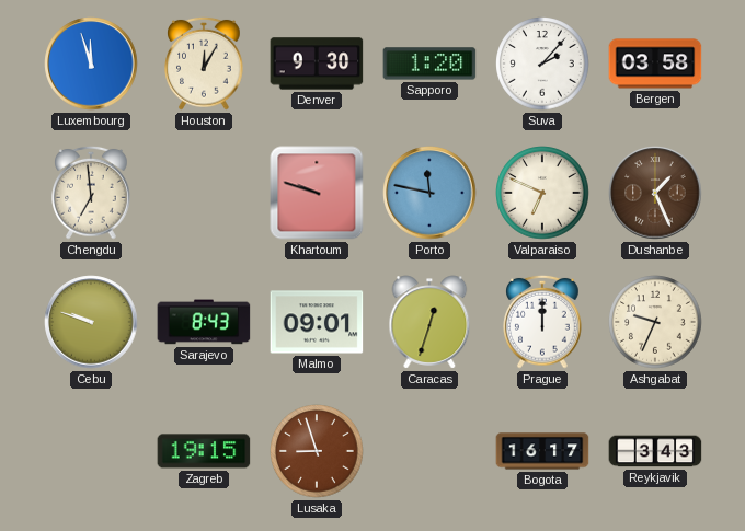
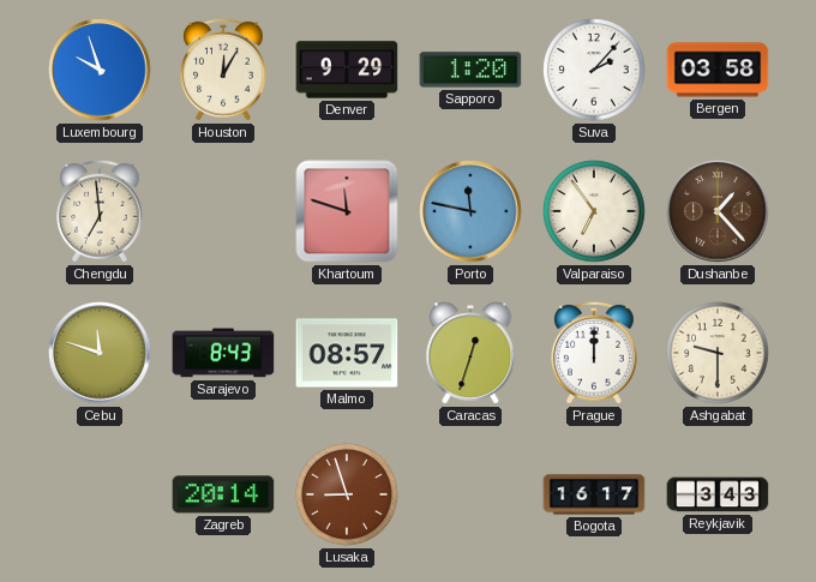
Luxembourg: 11:57 -> 9:57
Denver: 9:30 -> 9:29
Khartoum: 9:48 -> 11:48
Valparaiso: 6:49 -> 6:54
Dushanbe: 1:26 -> 1:23
Cebu: 9:48 -> 11:48
Malmo: 09:01 -> 08:57
Ashgabat: 9:34 -> 9:30
Zagreb: 19:15 -> 20:14
